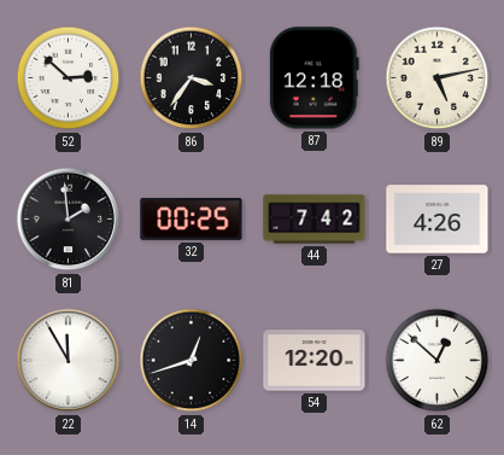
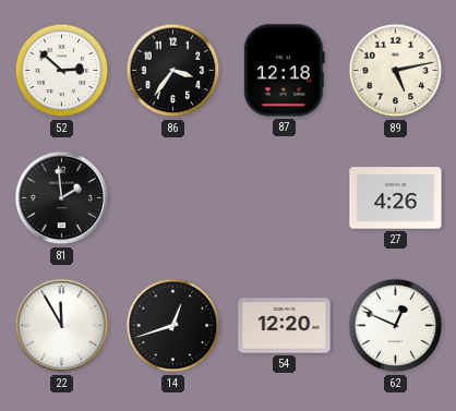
32: 00:25 -> none
44: 7:42 -> none
62: 12:52 -> 12:49
